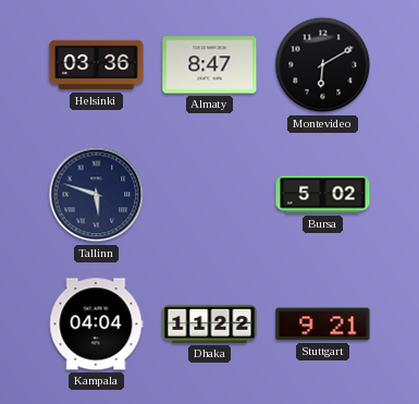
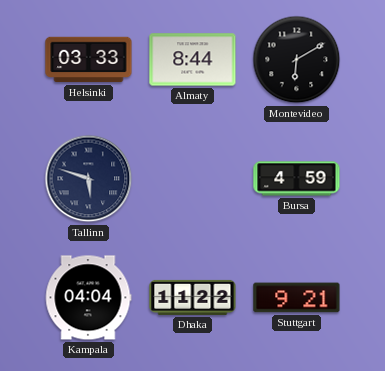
Helsinki: 03:36 -> 03:33
Almaty: 8:47 -> 8:44
Bursa: 5:02 -> 4:59
